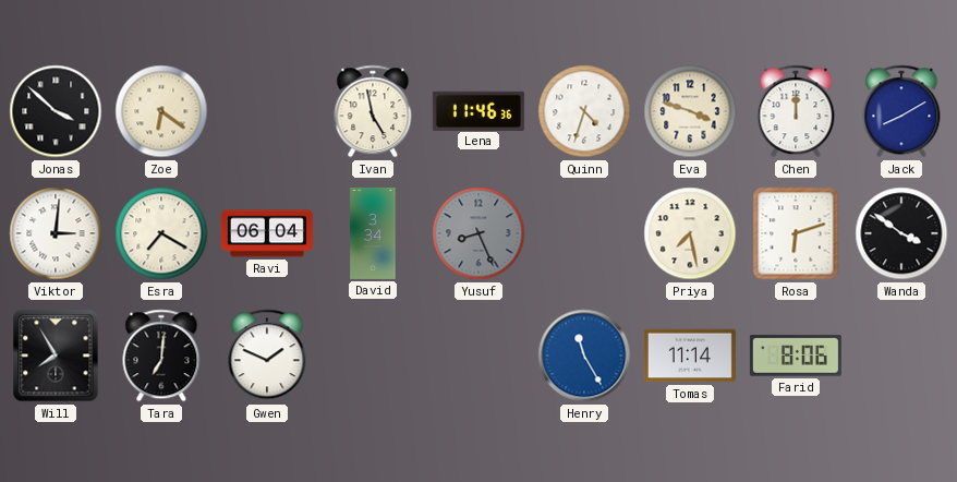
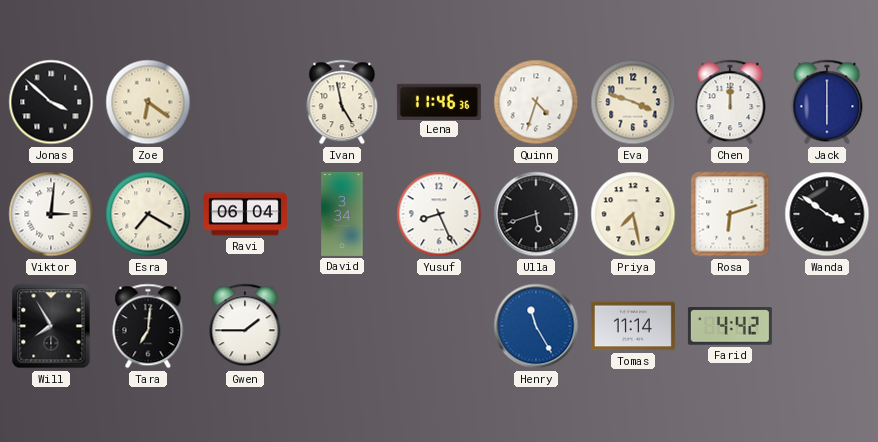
Jack: 8:10 -> 6:00
Yusuf dial: grey -> white
Ulla: none -> 5:42
Gwen: 1:49 -> 1:45
Farid: 8:06 -> 4:42
